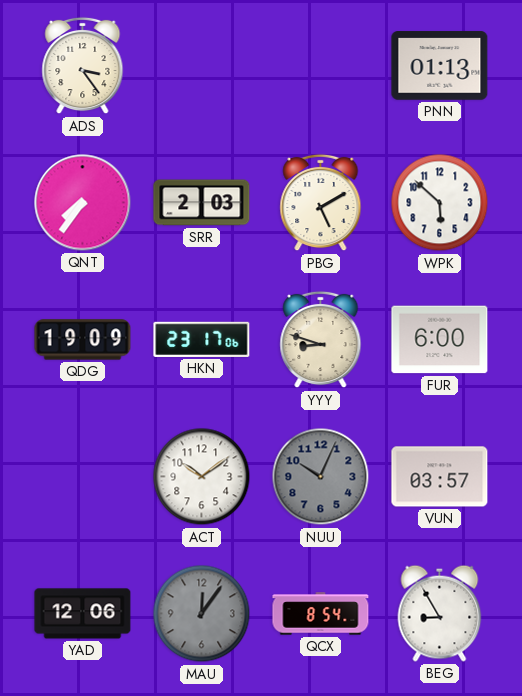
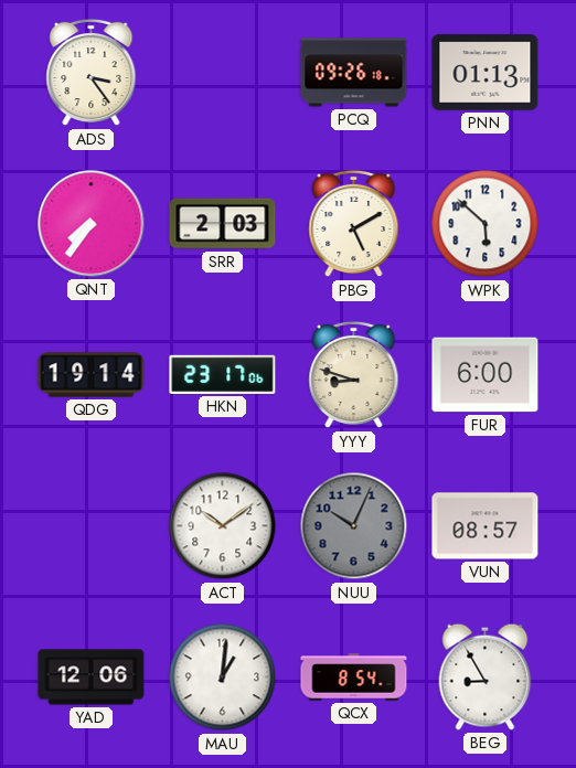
PCQ: none -> 09:26
QDG: 19:09 -> 19:14
VUN: 03:57 -> 08:57
MAU: 12:06 -> 1:01
MAU dial: grey -> white
